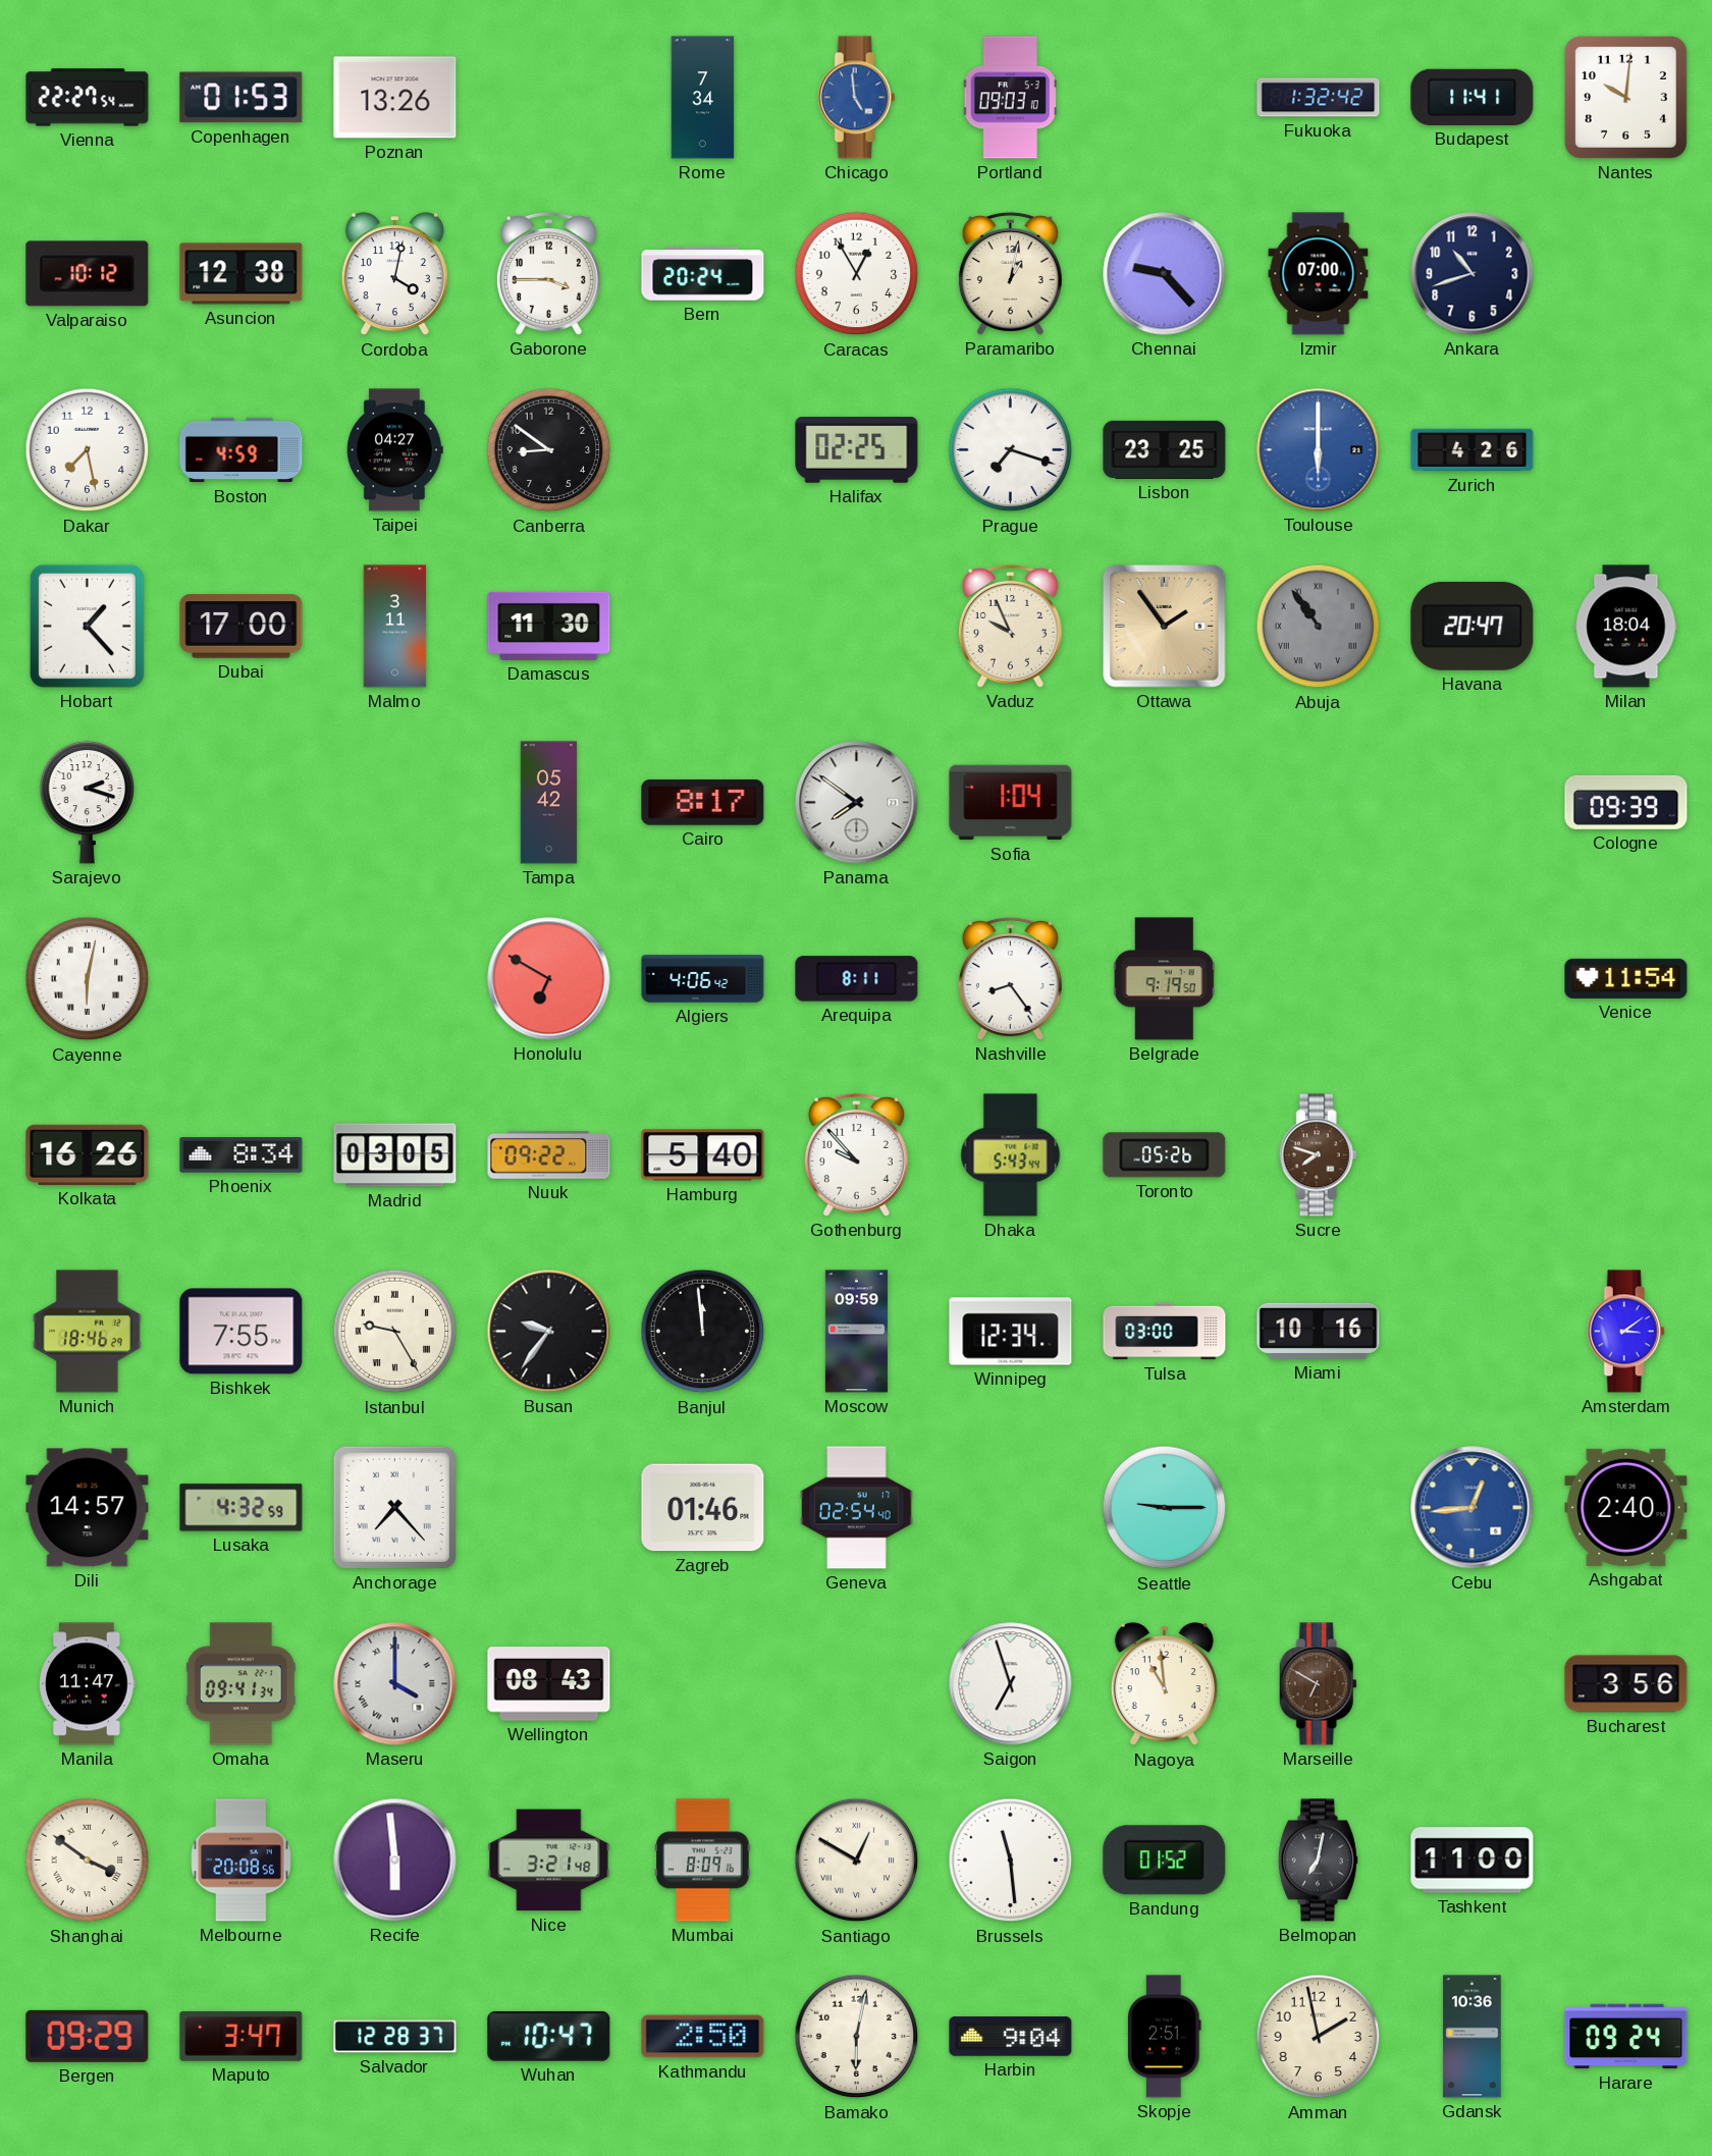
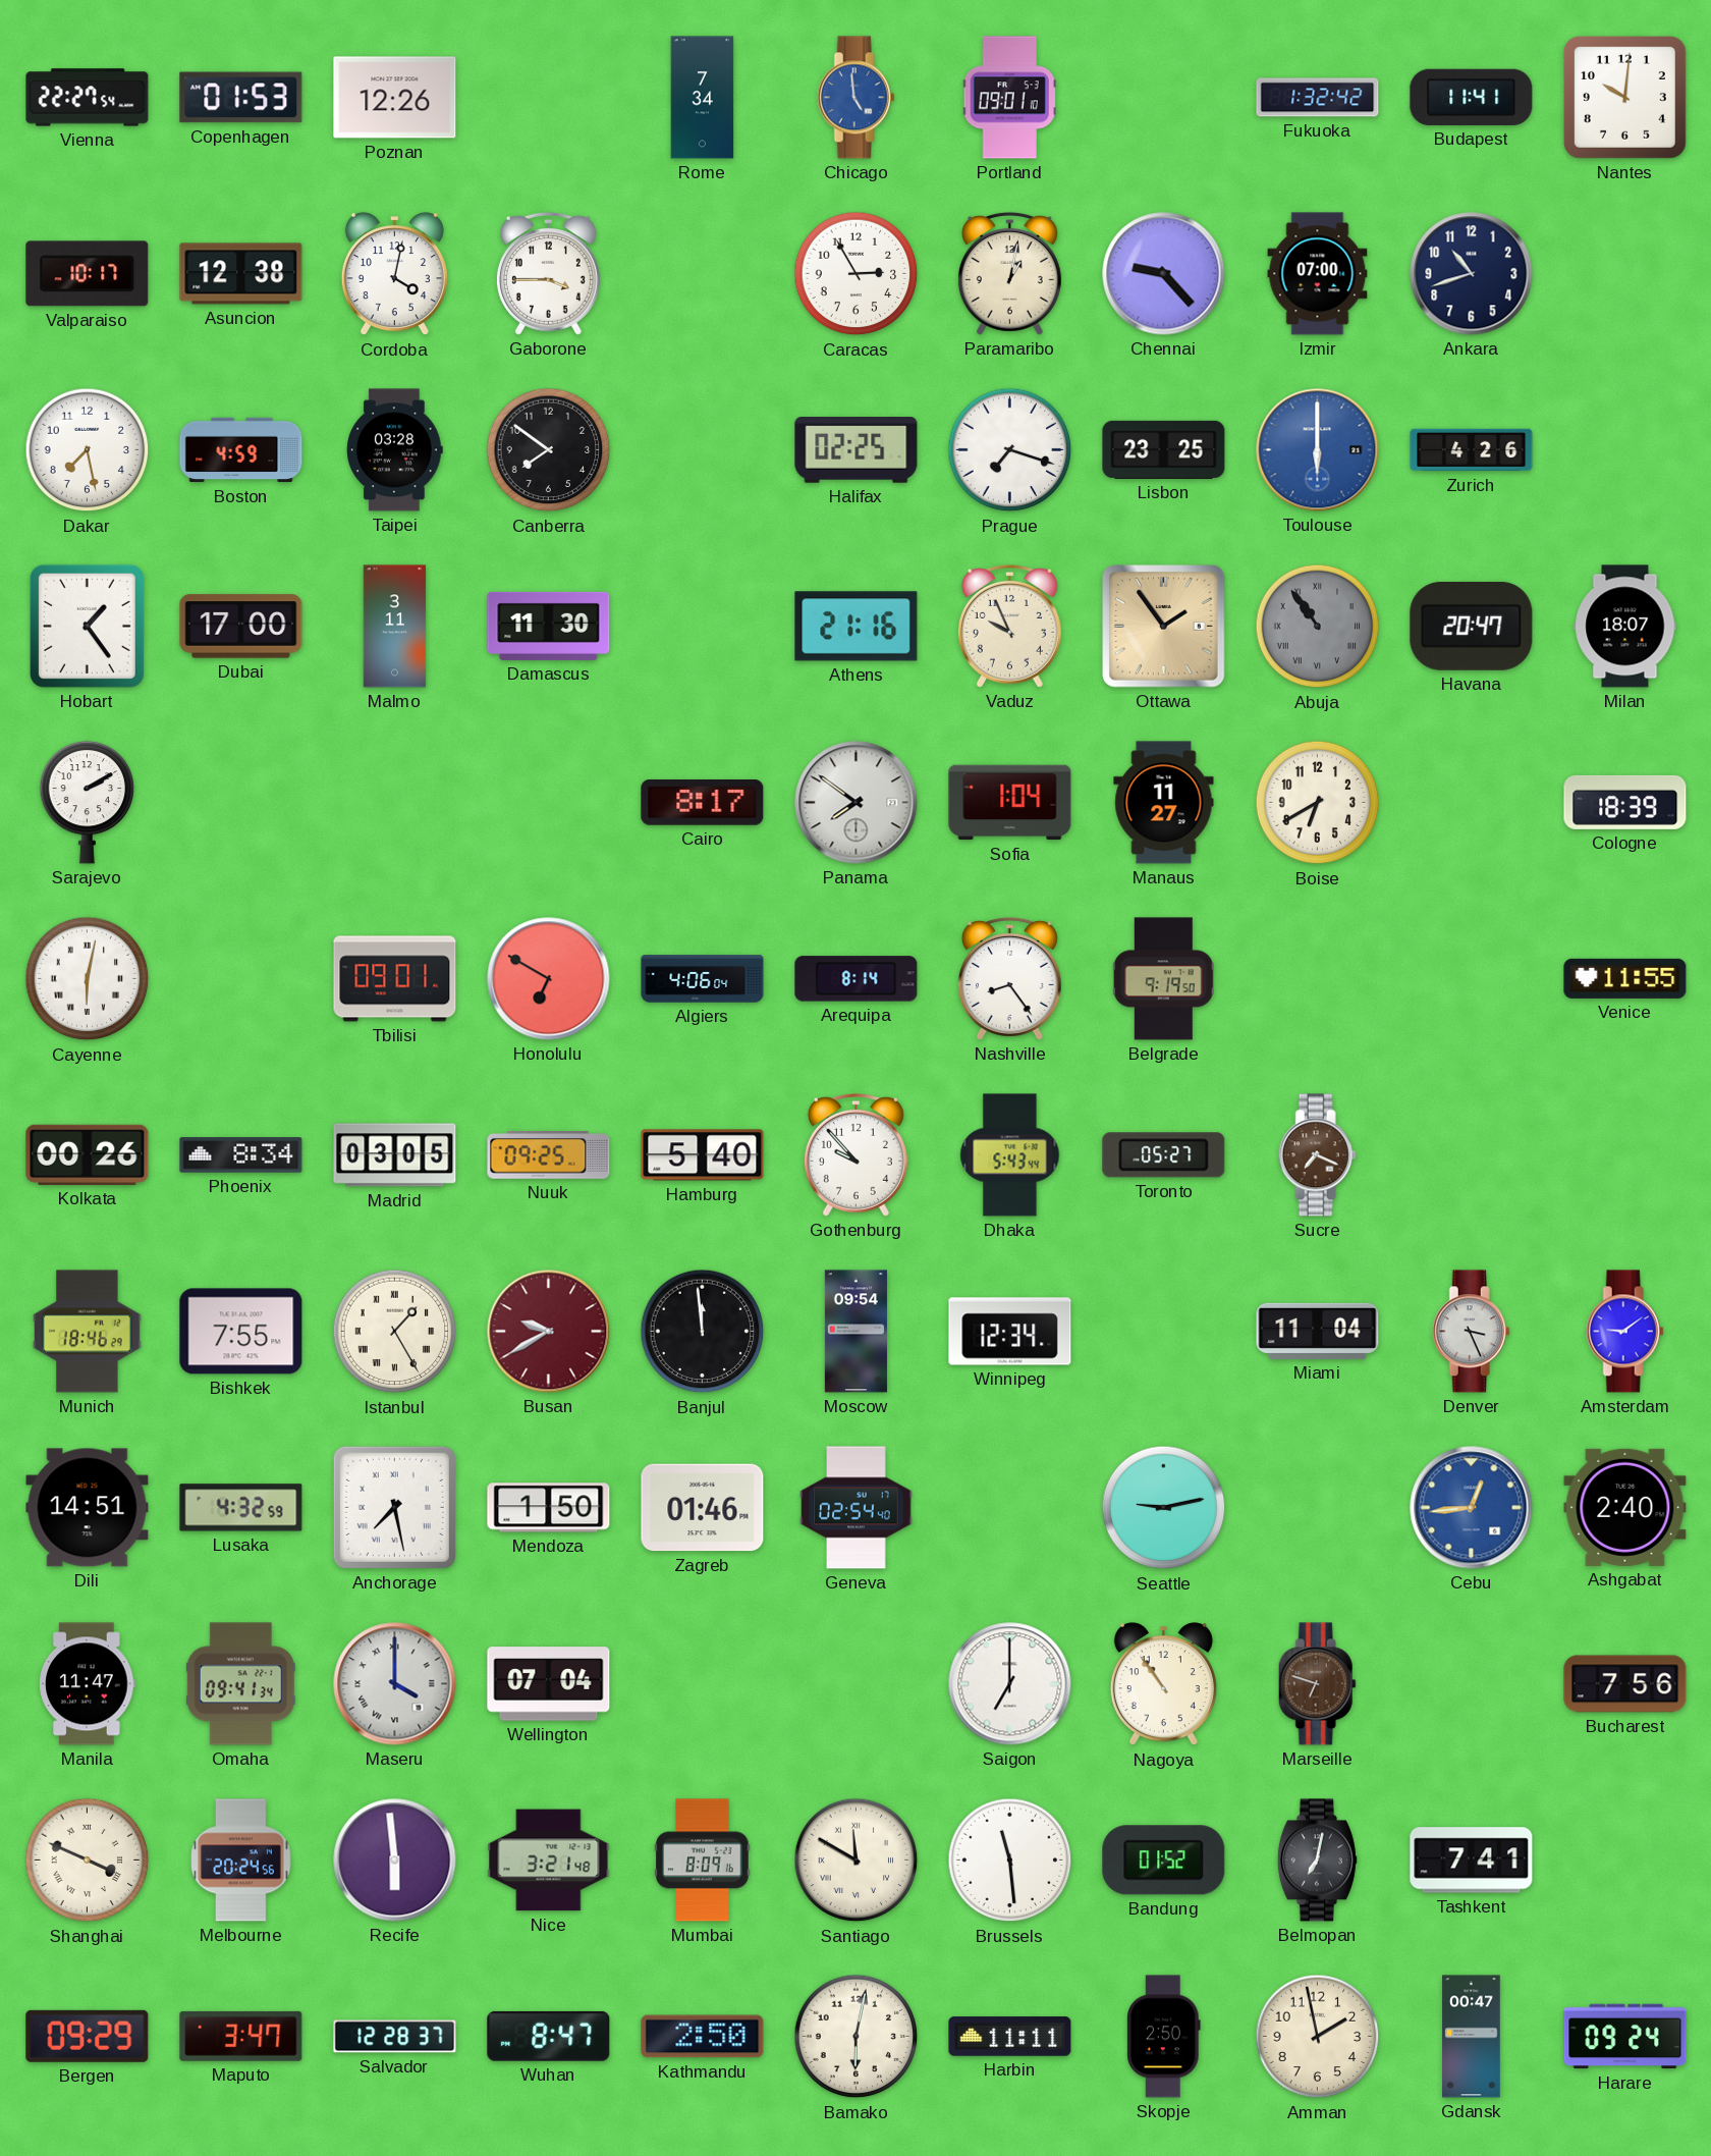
Poznan: 13:26 -> 12:26
Portland: 09:03 -> 09:01
Valparaiso: 10:12 -> 10:17
Bern: 20:24 -> none
Caracas: 12:55 -> 2:55
Taipei: 04:27 -> 03:28
Canberra: 8:51 -> 7:51
Hobart: 1:23 -> 1:24
Athens: none -> 21:16
Milan: 18:04 -> 18:07
Sarajevo: 2:18 -> 2:10
Tampa: 05:42 -> none
Manaus: none -> 11:27
Boise: none -> 6:40
Cologne: 09:39 -> 18:39
Tbilisi: none -> 09:01
Algiers: 4:06:42 -> 4:06:04
Arequipa: 8:11 -> 8:14
Venice: 11:54 -> 11:55
Kolkata: 16:26 -> 00:26
Nuuk: 09:22 -> 09:25
Toronto: 05:26 -> 05:27
Sucre: 7:48 -> 7:19
Istanbul: 9:25 -> 1:25
Busan: 9:36 -> 9:40
Busan dial: black -> burgundy
Moscow: 09:59 -> 09:54
Tulsa: 03:00 -> none
Miami: 10:16 -> 11:04
Denver: none -> 3:26
Amsterdam: 3:09 -> 9:09
Dili: 14:57 -> 14:51
Anchorage: 7:23 -> 7:28
Mendoza: none -> 1:50
Seattle: 9:15 -> 9:13
Wellington: 08:43 -> 07:04
Saigon: 6:57 -> 7:00
Nagoya: 10:59 -> 10:54
Marseille: 6:50 -> 6:48
Bucharest: 3:56 -> 7:56
Shanghai: 3:51 -> 3:49
Melbourne: 20:08 -> 20:24
Santiago: 12:50 -> 11:50
Tashkent: 11:00 -> 7:41
Wuhan: 10:47 -> 8:47
Harbin: 9:04 -> 11:11
Skopje: 2:51 -> 2:50
Gdansk: 10:36 -> 00:47
